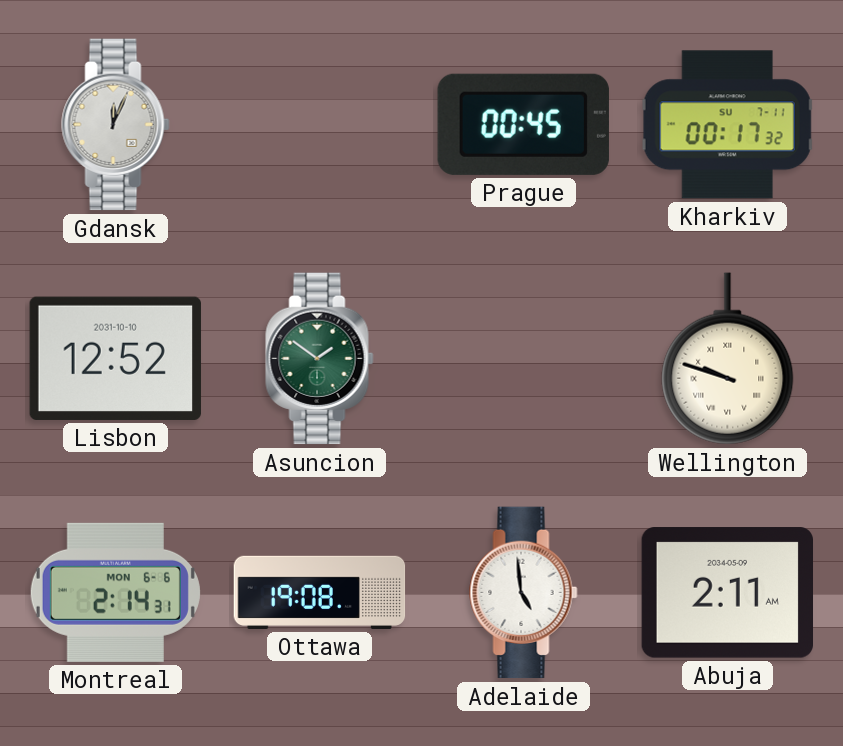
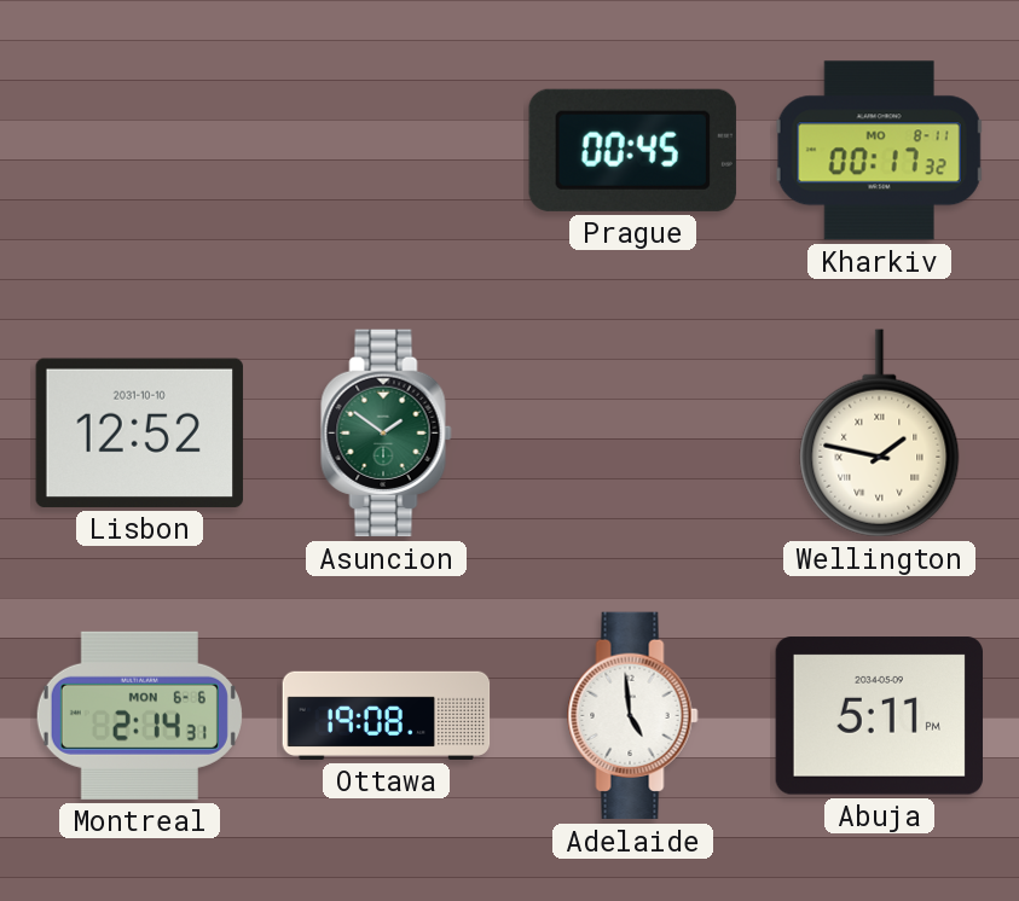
Gdansk: 12:04 -> none
Kharkiv date: SU 7-11 -> MO 8-11
Wellington: 9:48 -> 1:47
Abuja: 2:11 -> 5:11
